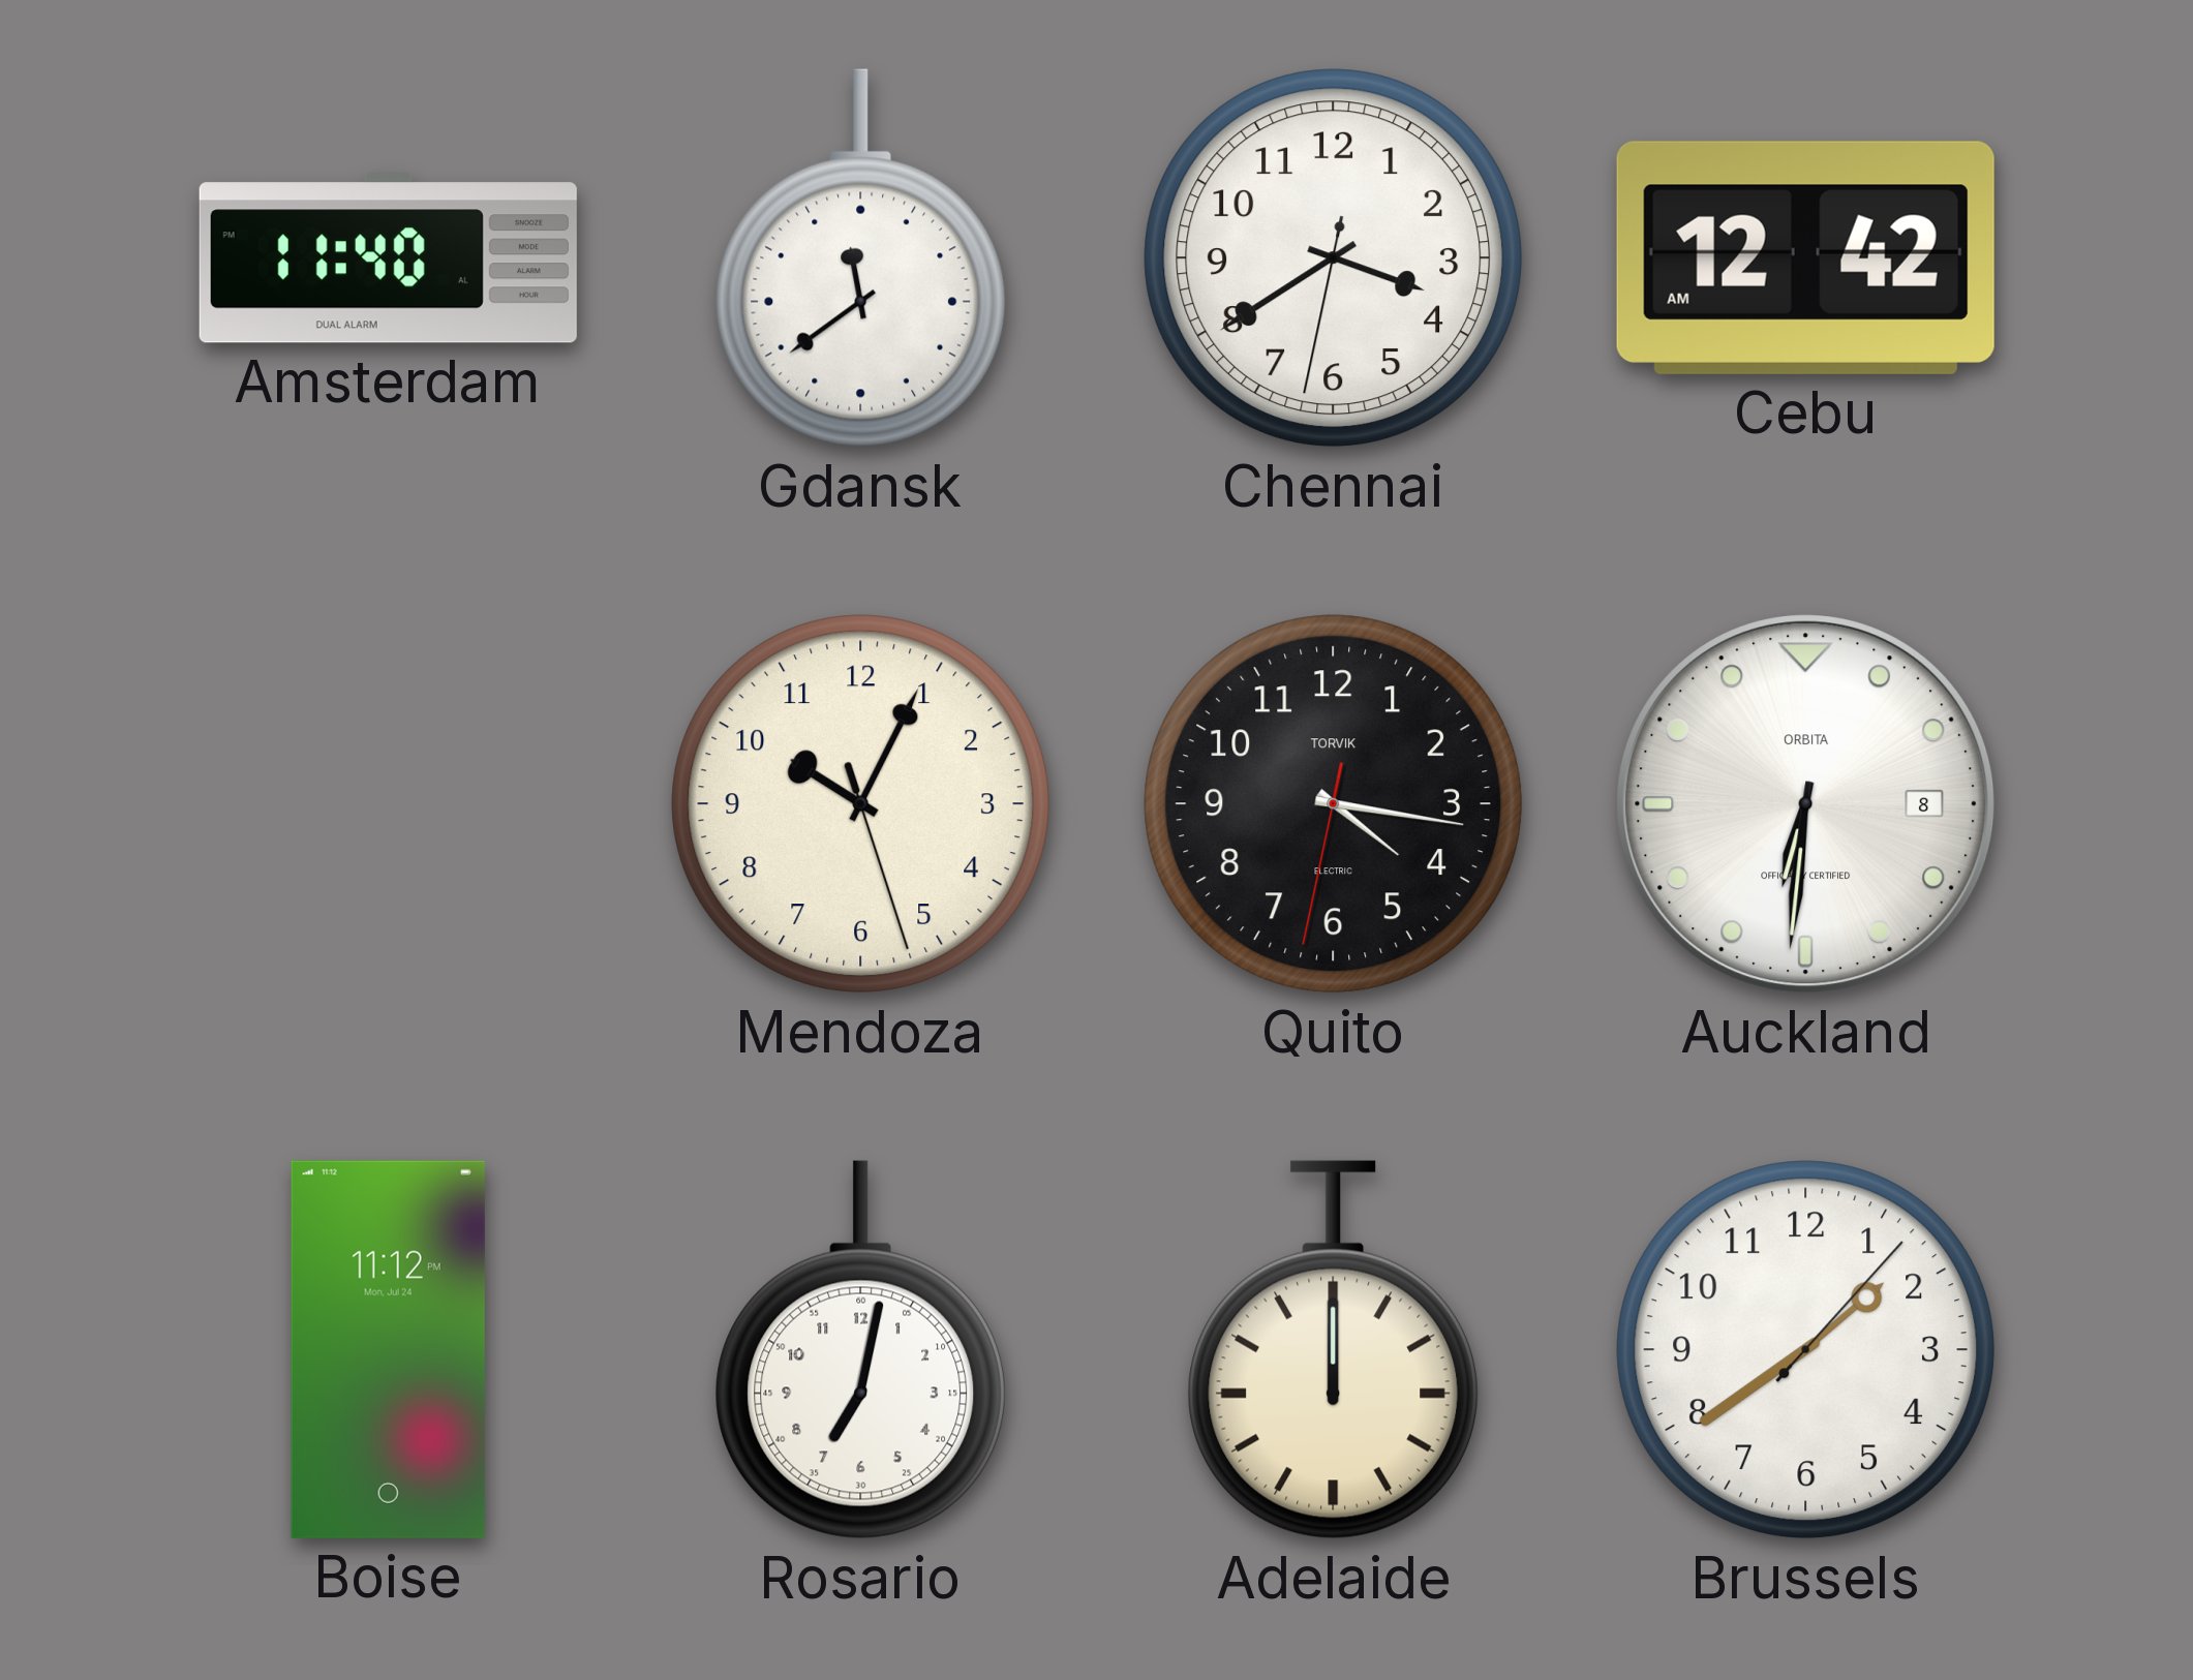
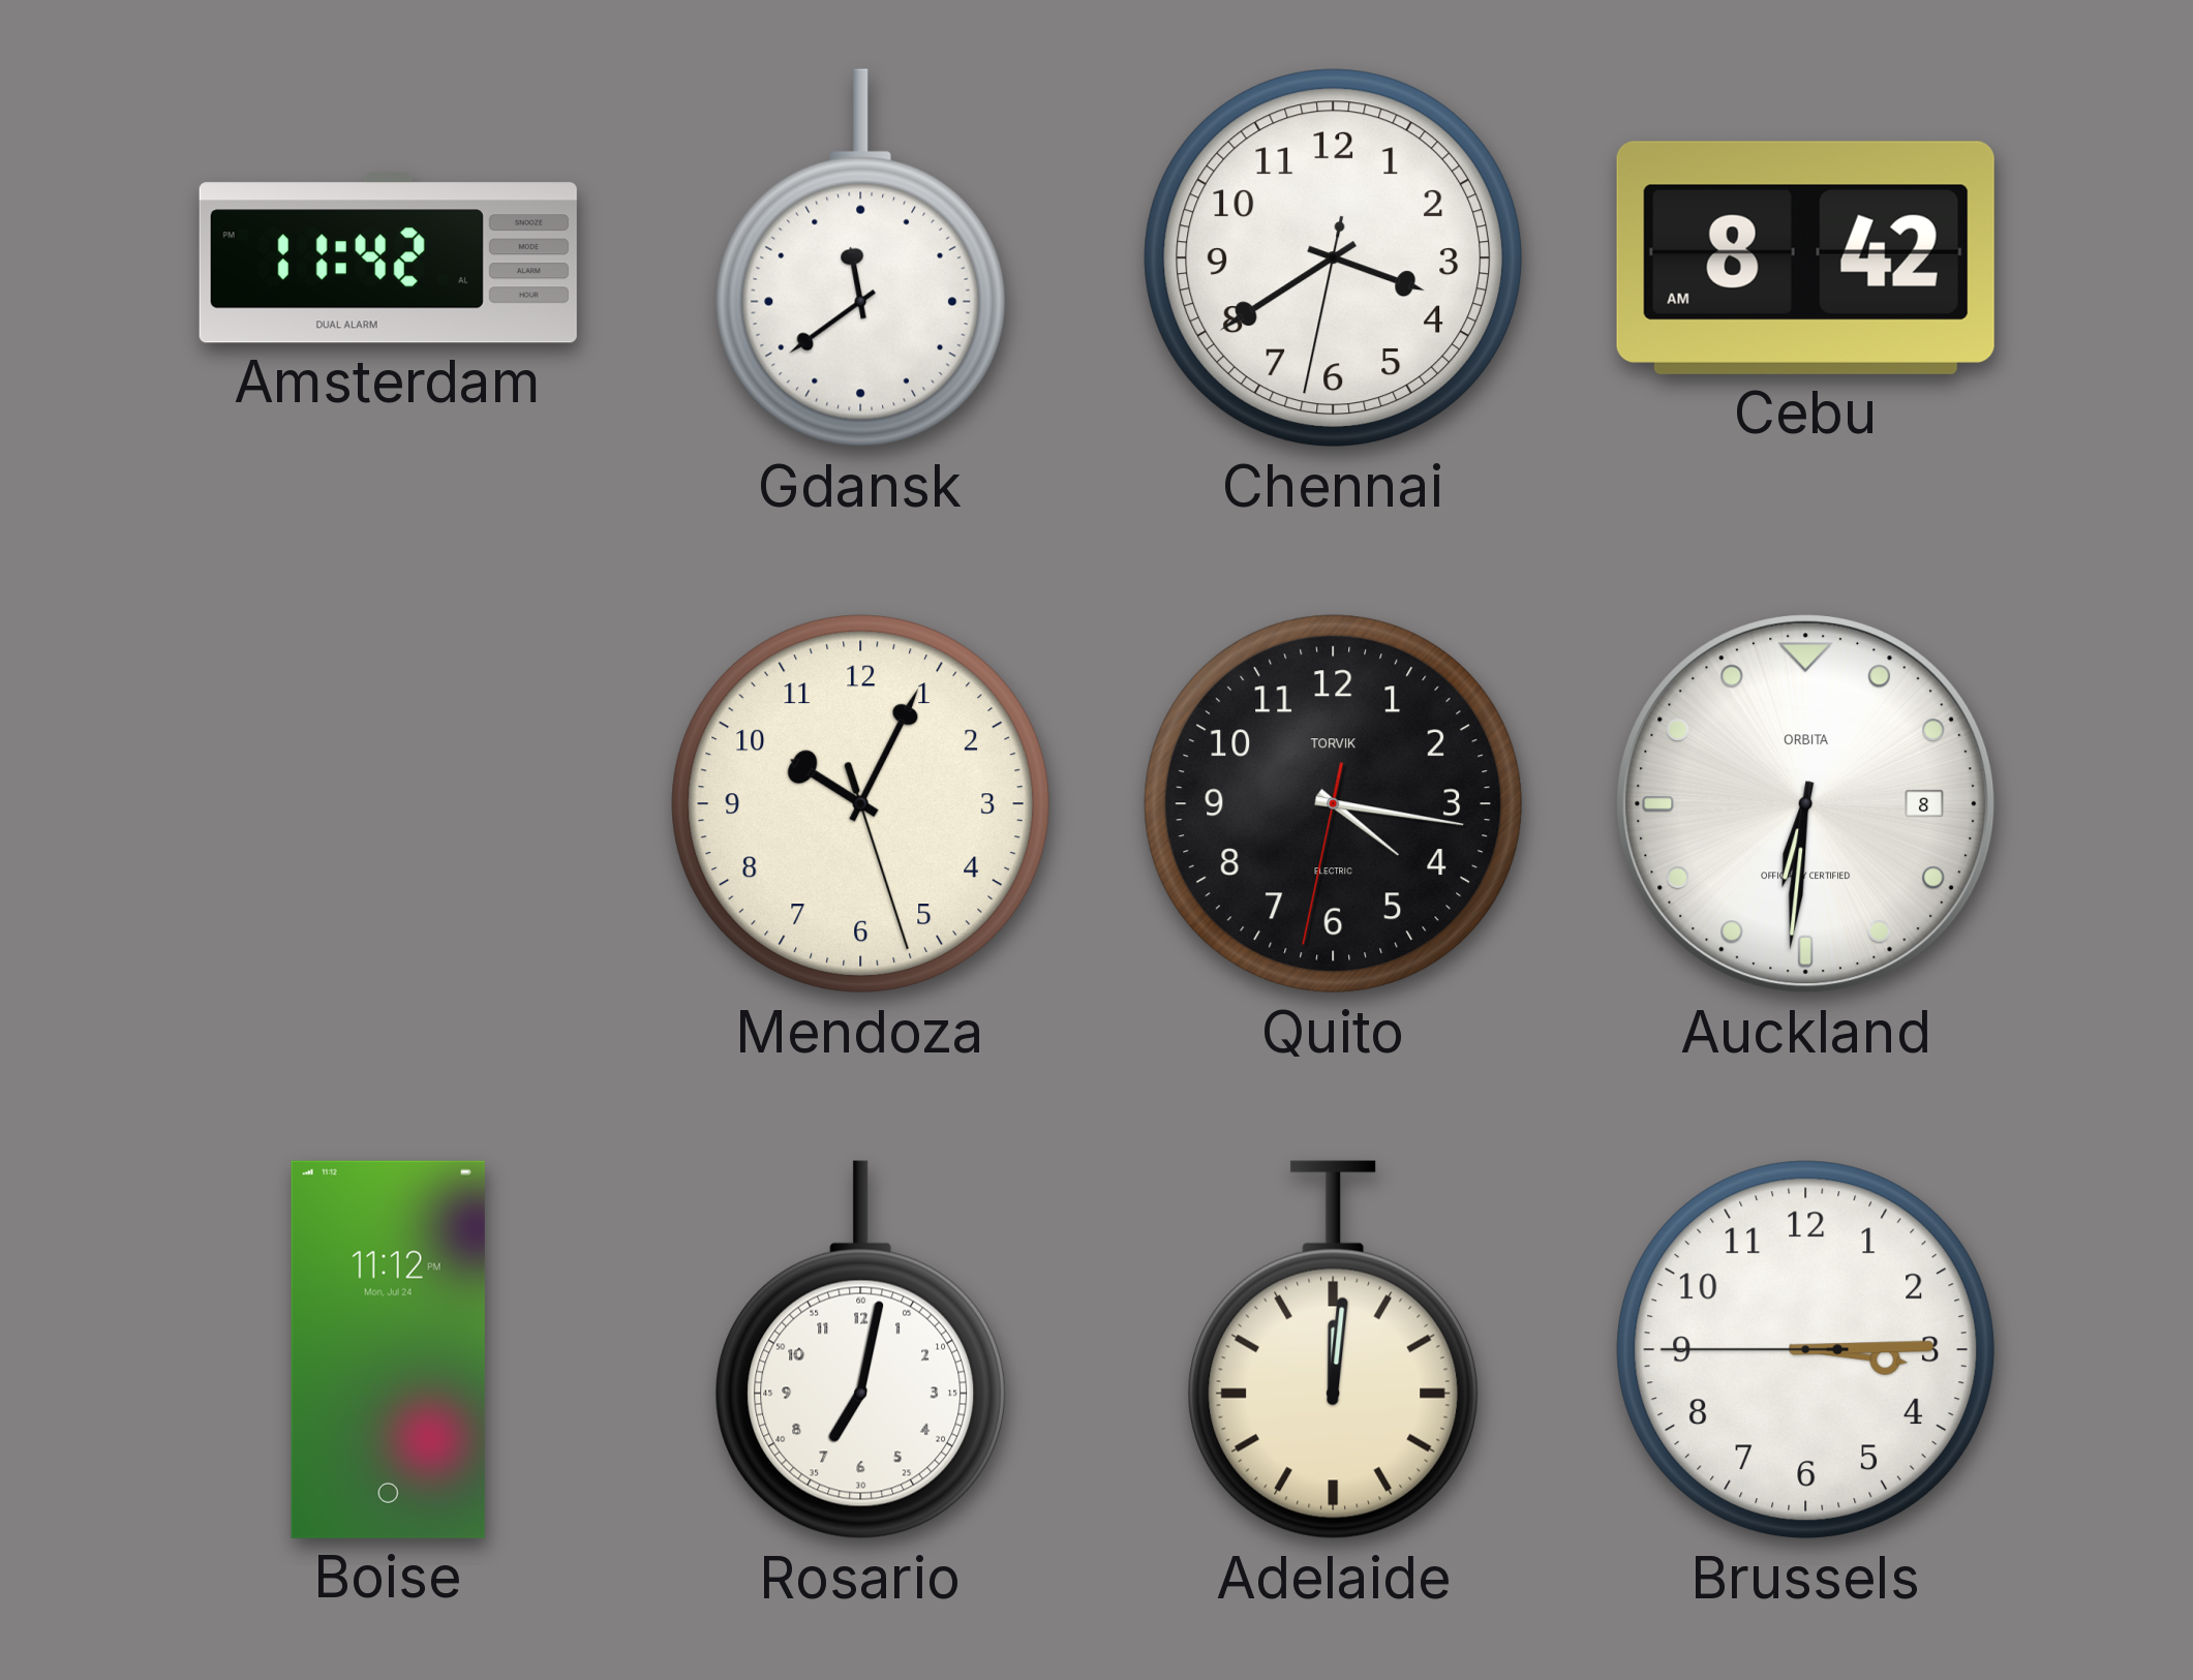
Amsterdam: 11:40 -> 11:42
Cebu: 12:42 -> 8:42
Adelaide: 12:00 -> 12:01
Brussels: 1:39 -> 3:14
